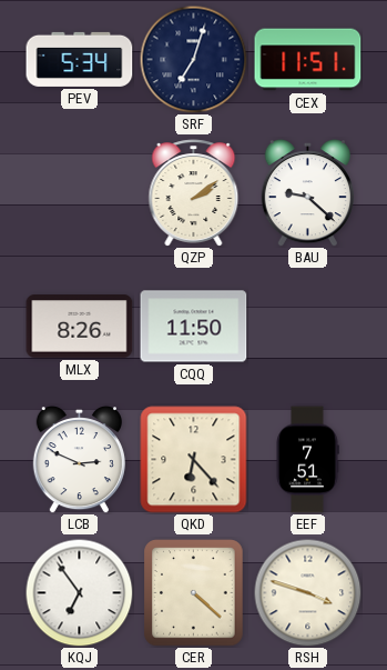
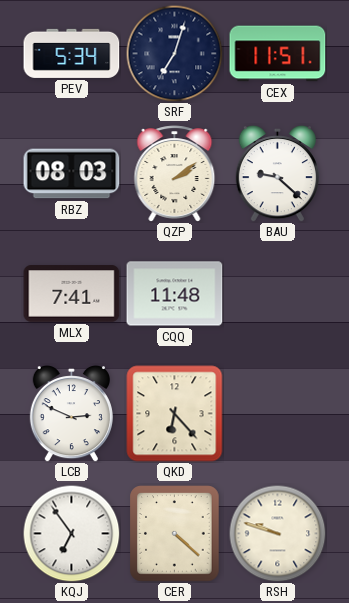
RBZ: none -> 08:03
MLX: 8:26 -> 7:41
CQQ: 11:50 -> 11:48
EEF: 7:51 -> none
RSH: 3:48 -> 9:48
